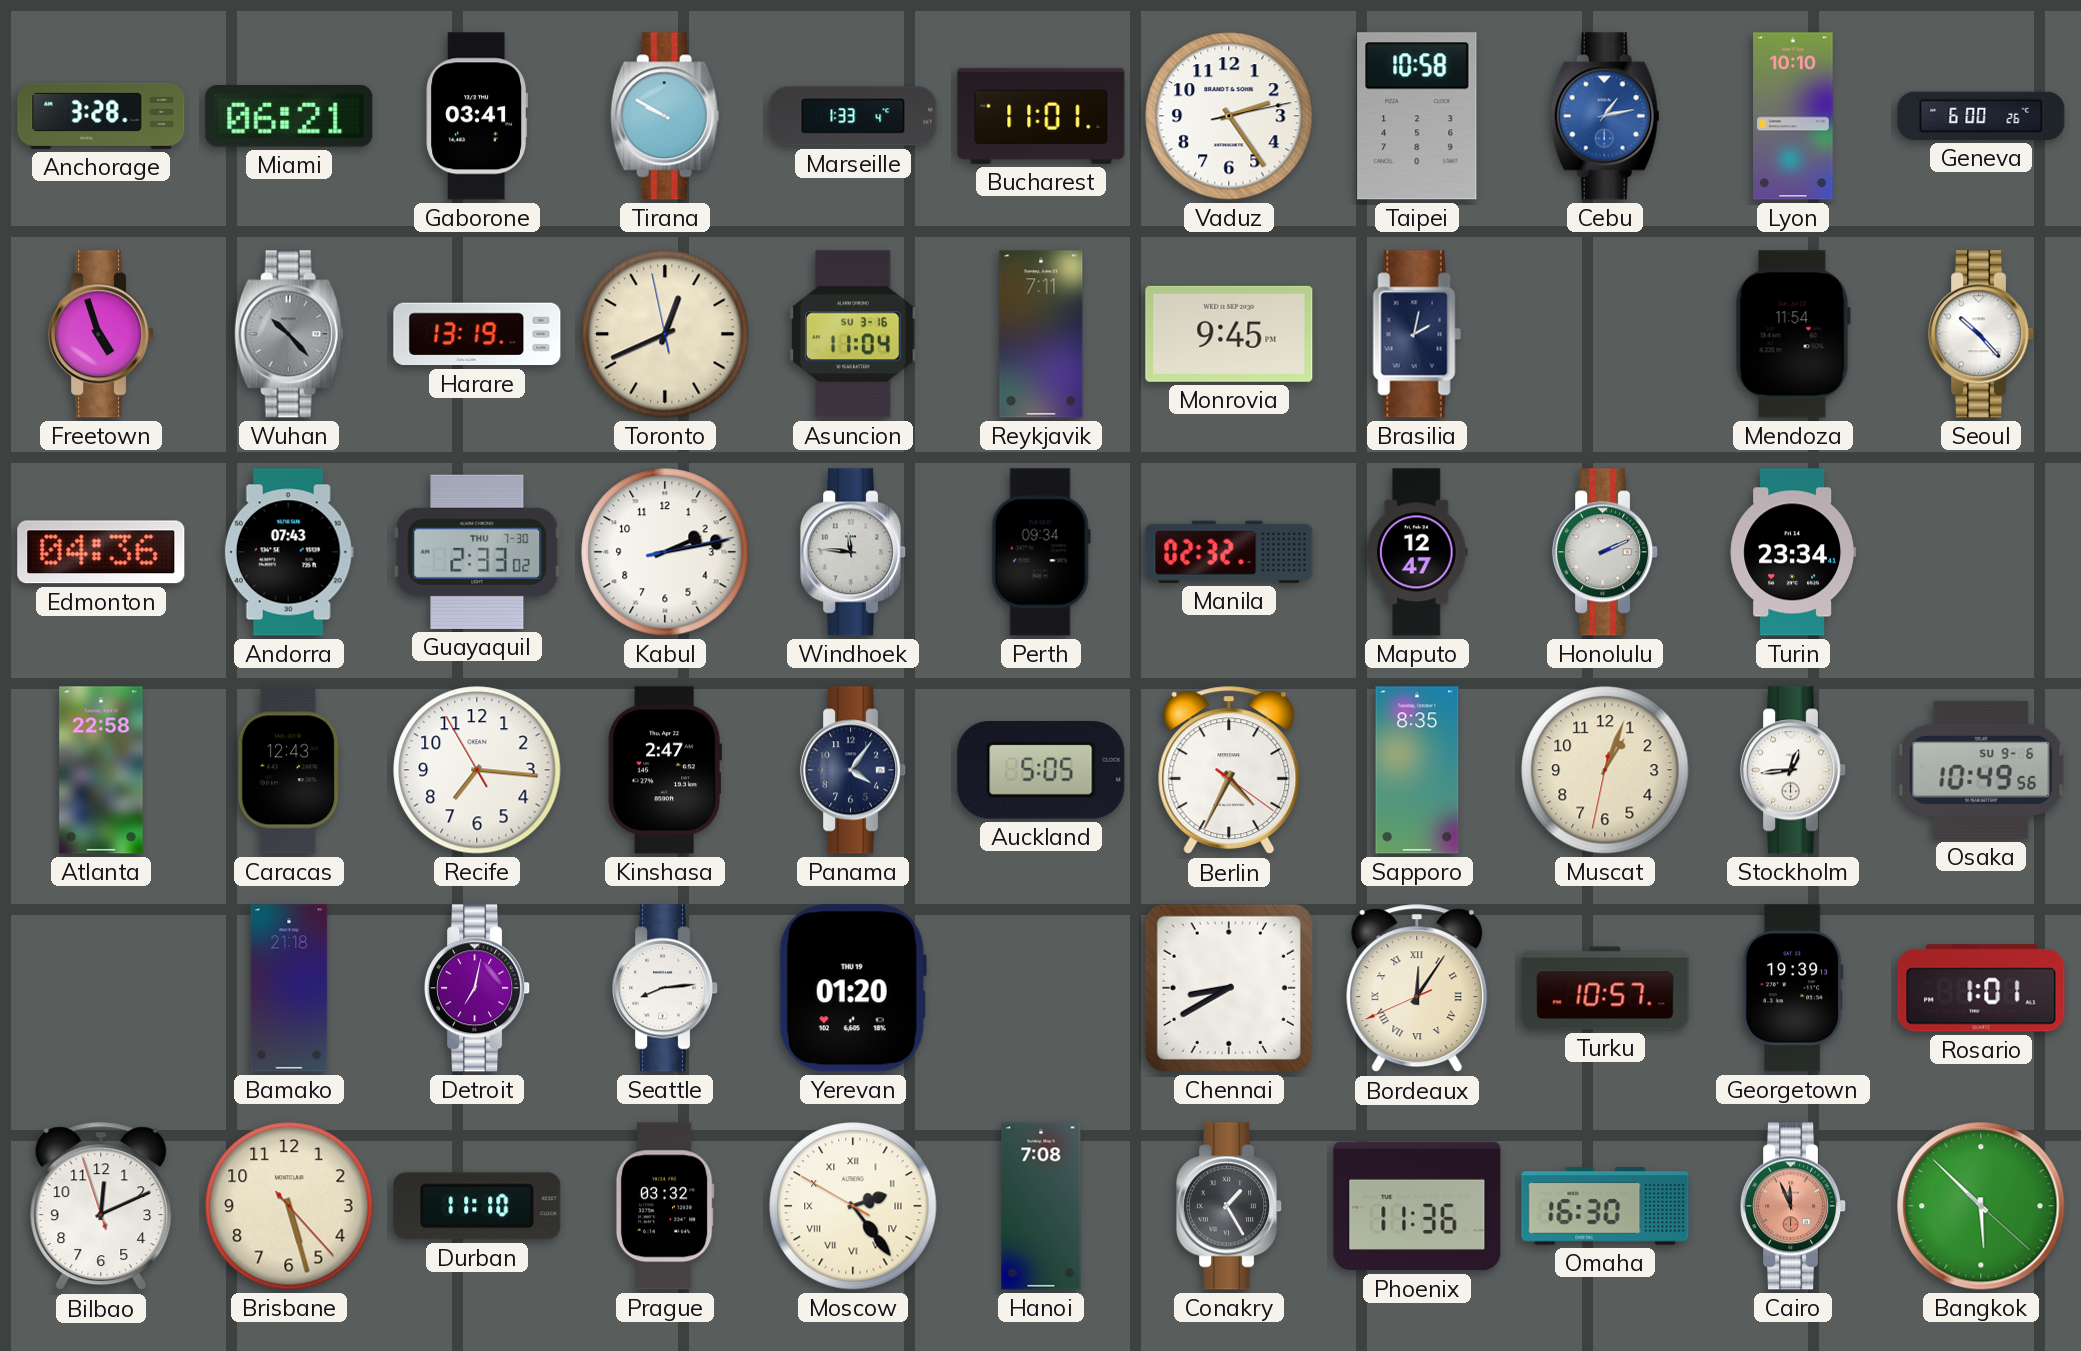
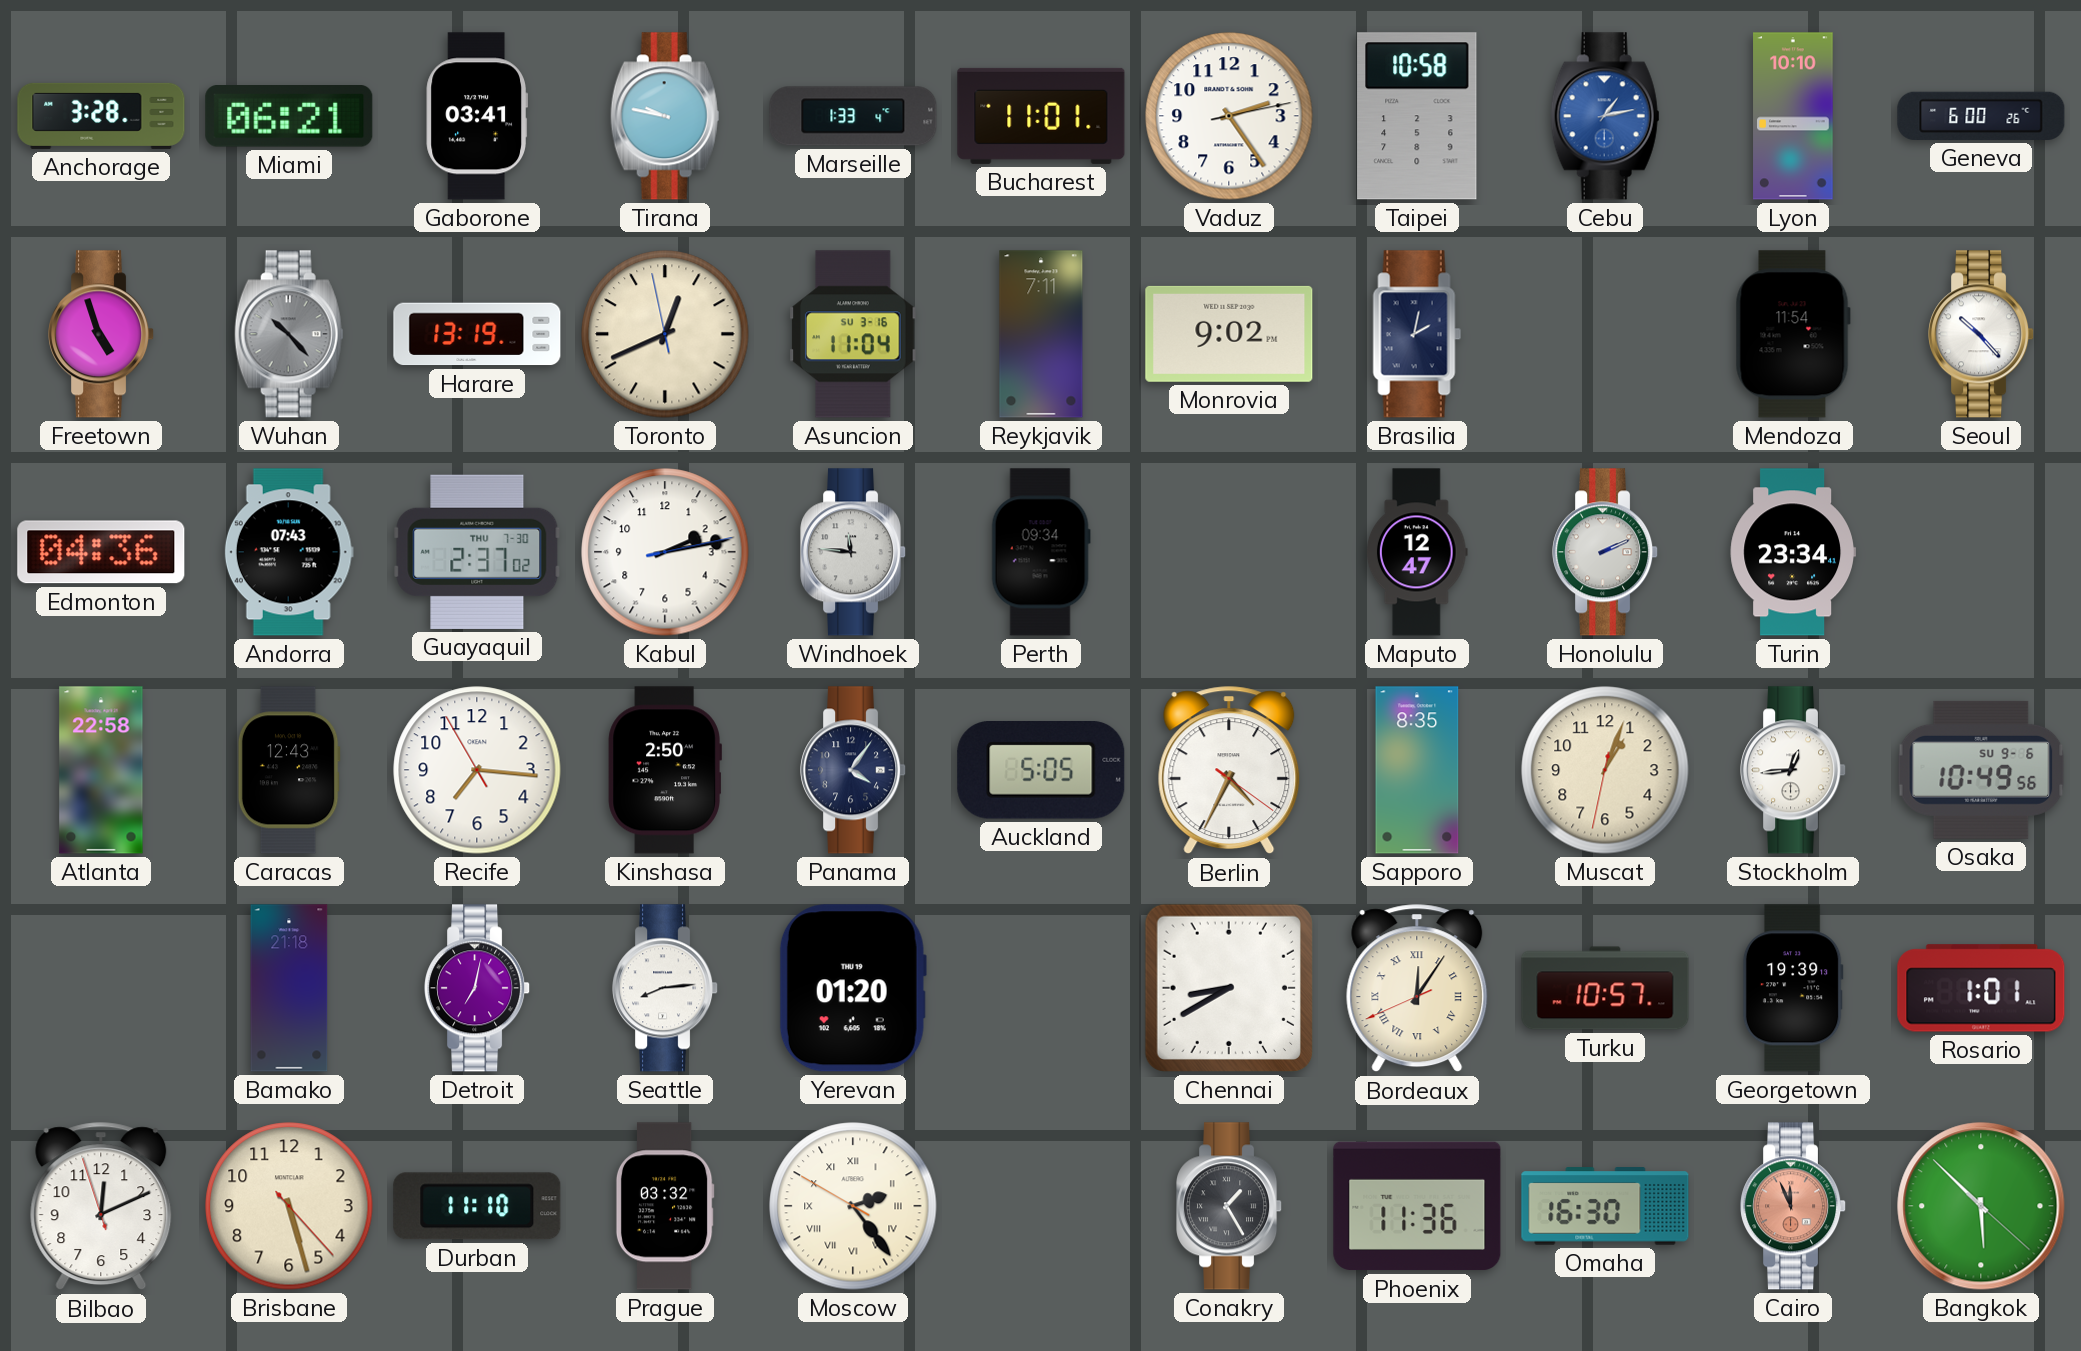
Tirana: 9:50 -> 9:47
Monrovia: 9:45 -> 9:02
Guayaquil: 2:33 -> 2:37
Manila: 02:32 -> none
Kinshasa: 2:47 -> 2:50
Hanoi: 7:08 -> none
